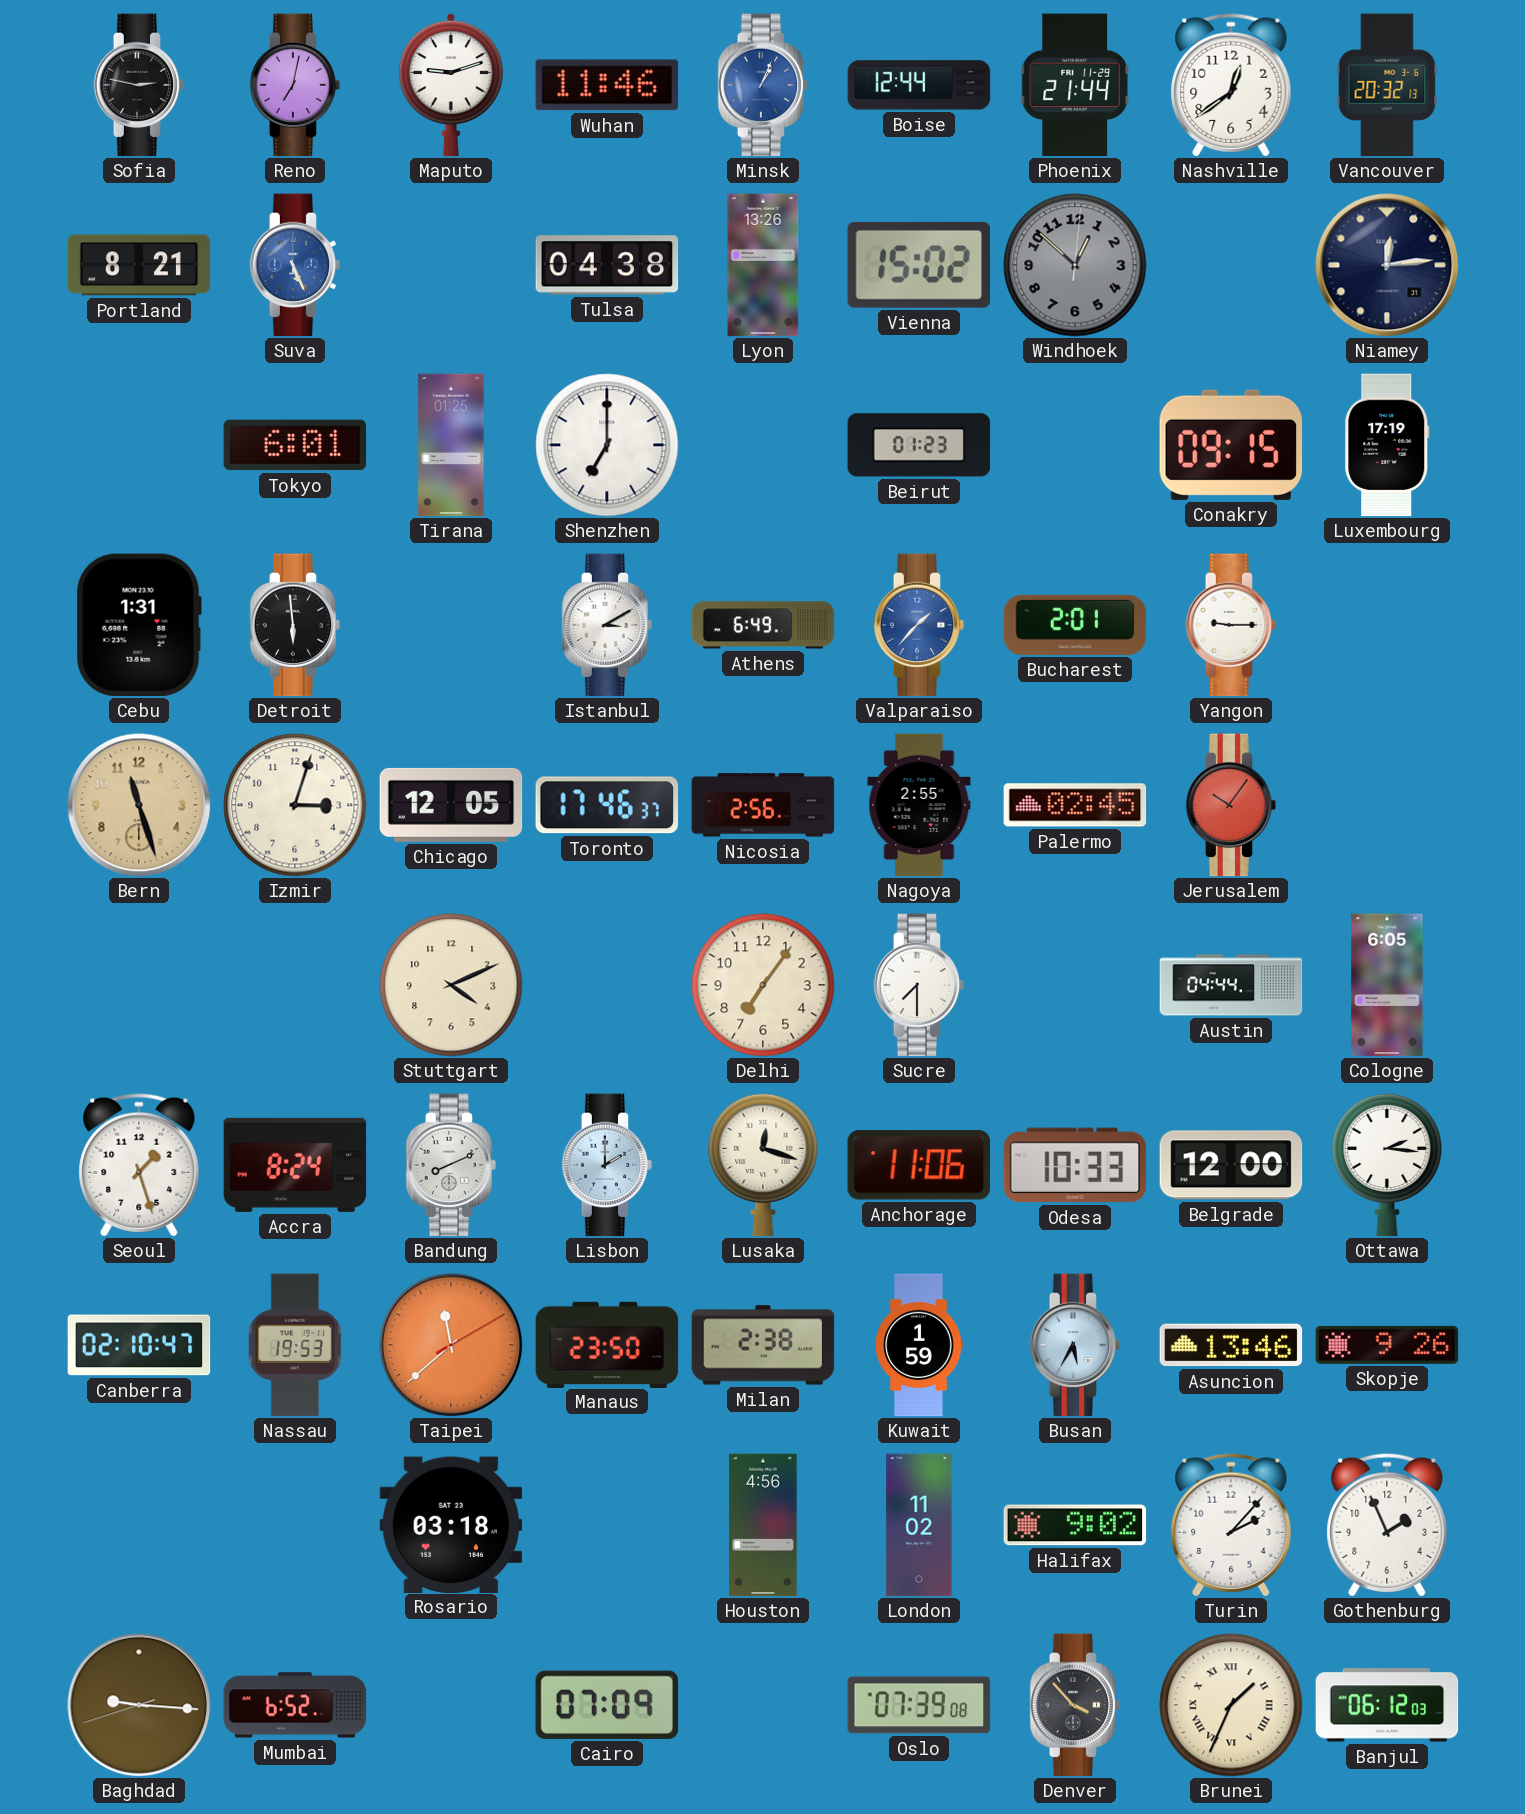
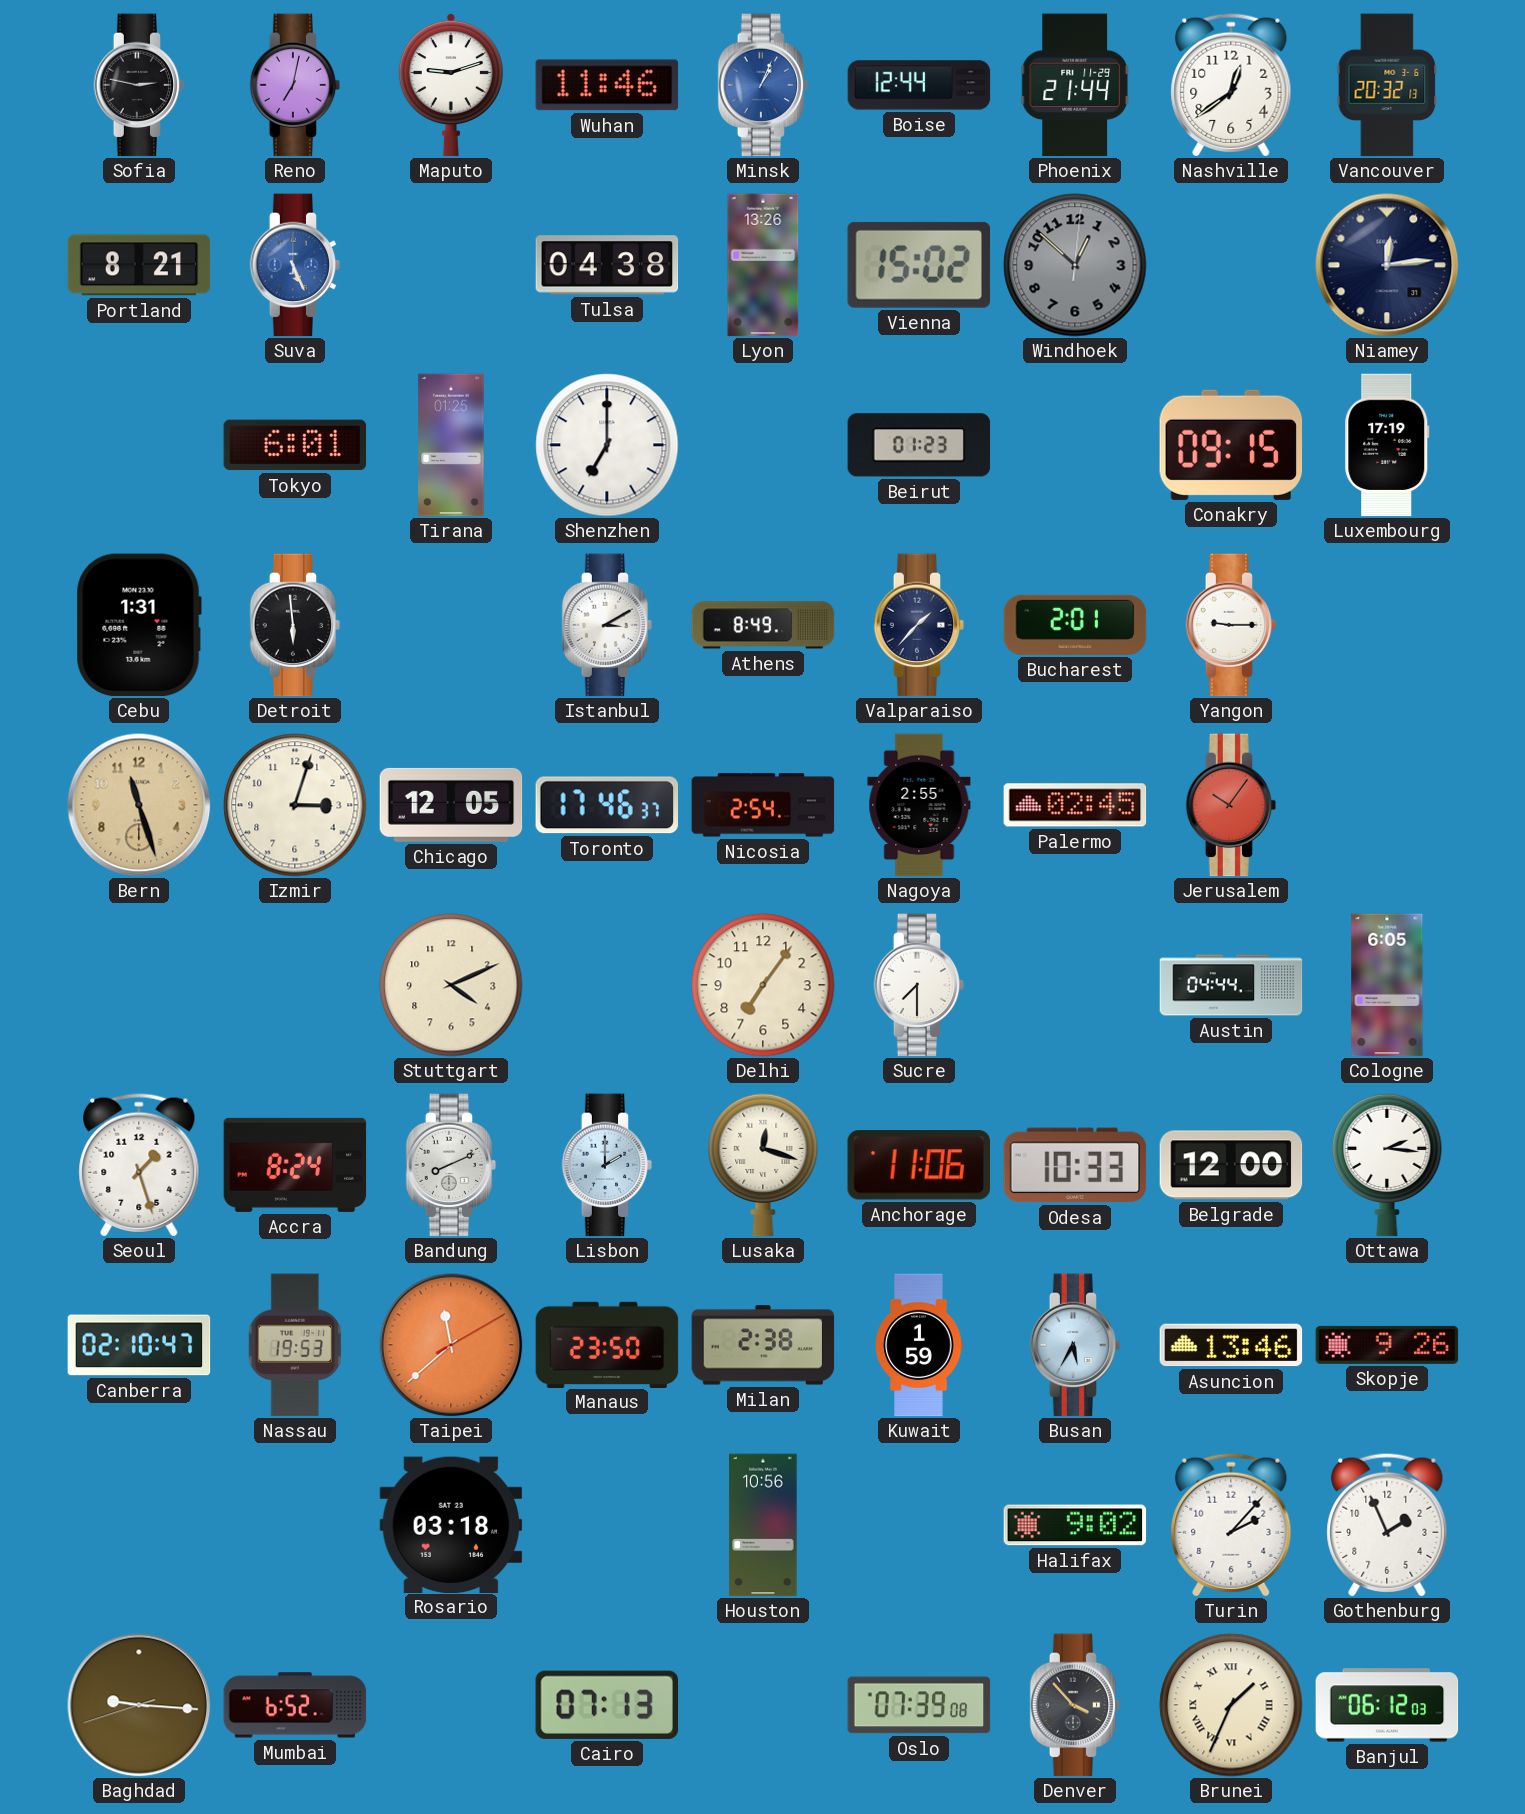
Athens: 6:49 -> 8:49
Valparaiso dial: blue -> navy
Nicosia: 2:56 -> 2:54
Houston: 4:56 -> 10:56
London: 11:02 -> none
Cairo: 07:09 -> 07:13
